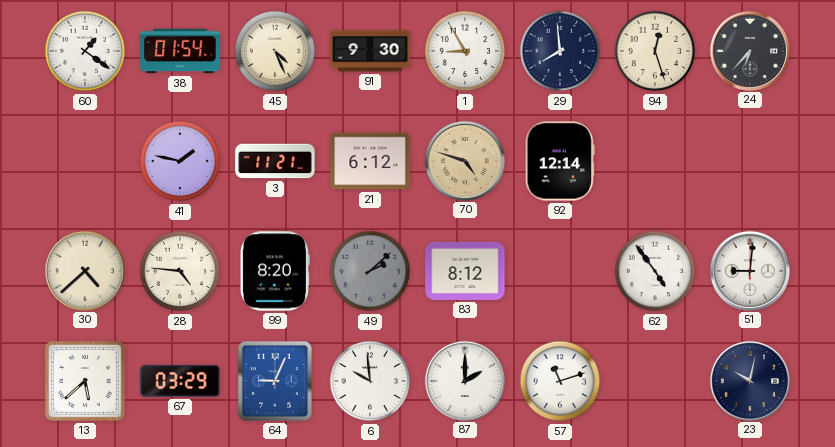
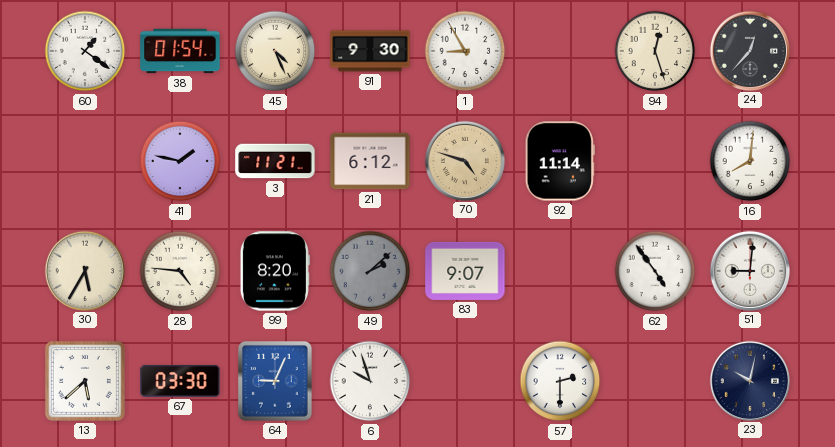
29: 7:59 -> none
24: 6:37 -> 12:37
92: 12:14 -> 11:14
16: none -> 8:01
30: 4:38 -> 5:35
83: 8:12 -> 9:07
67: 03:29 -> 03:30
6: 9:59 -> 9:57
87: 2:00 -> none
57: 11:12 -> 2:30
